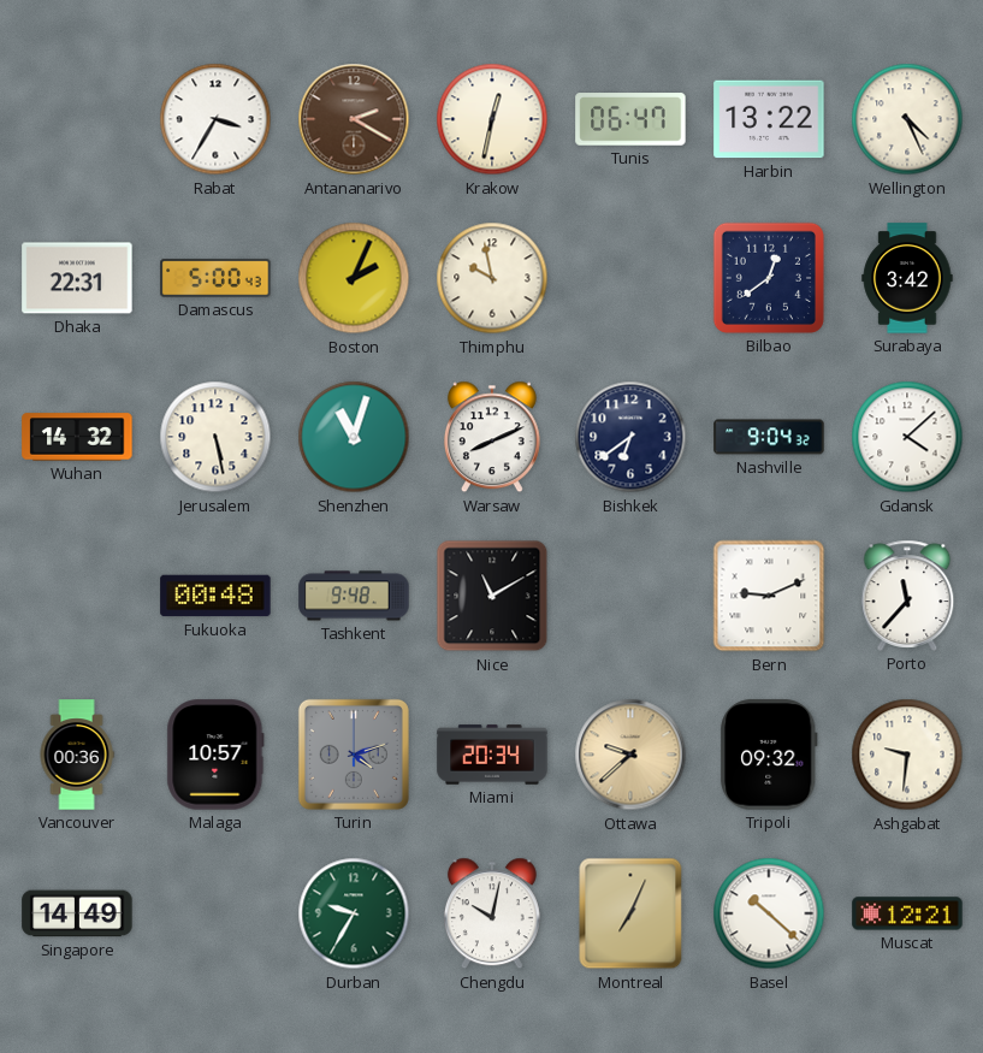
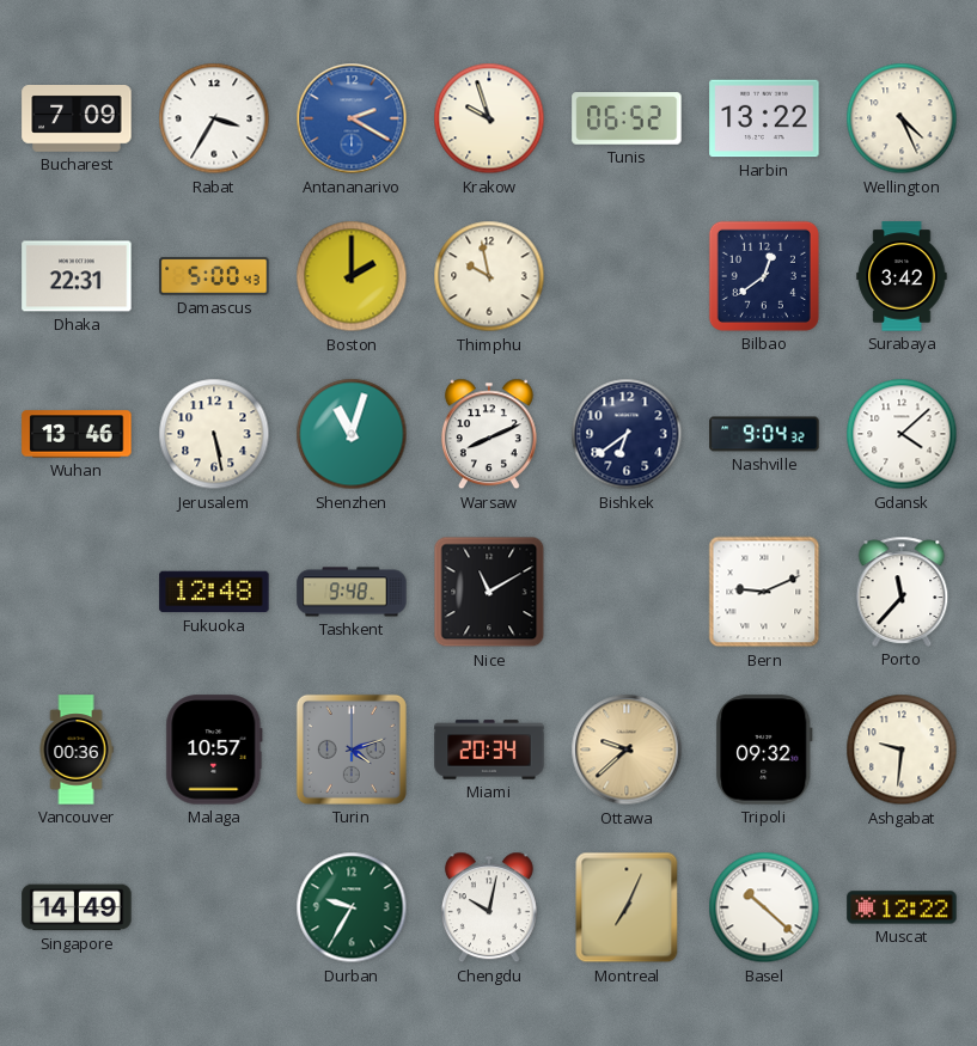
Bucharest: none -> 7:09
Antananarivo dial: brown -> blue
Krakow: 12:32 -> 9:57
Tunis: 06:47 -> 06:52
Boston: 2:04 -> 2:00
Wuhan: 14:32 -> 13:46
Fukuoka: 00:48 -> 12:48
Muscat: 12:21 -> 12:22
